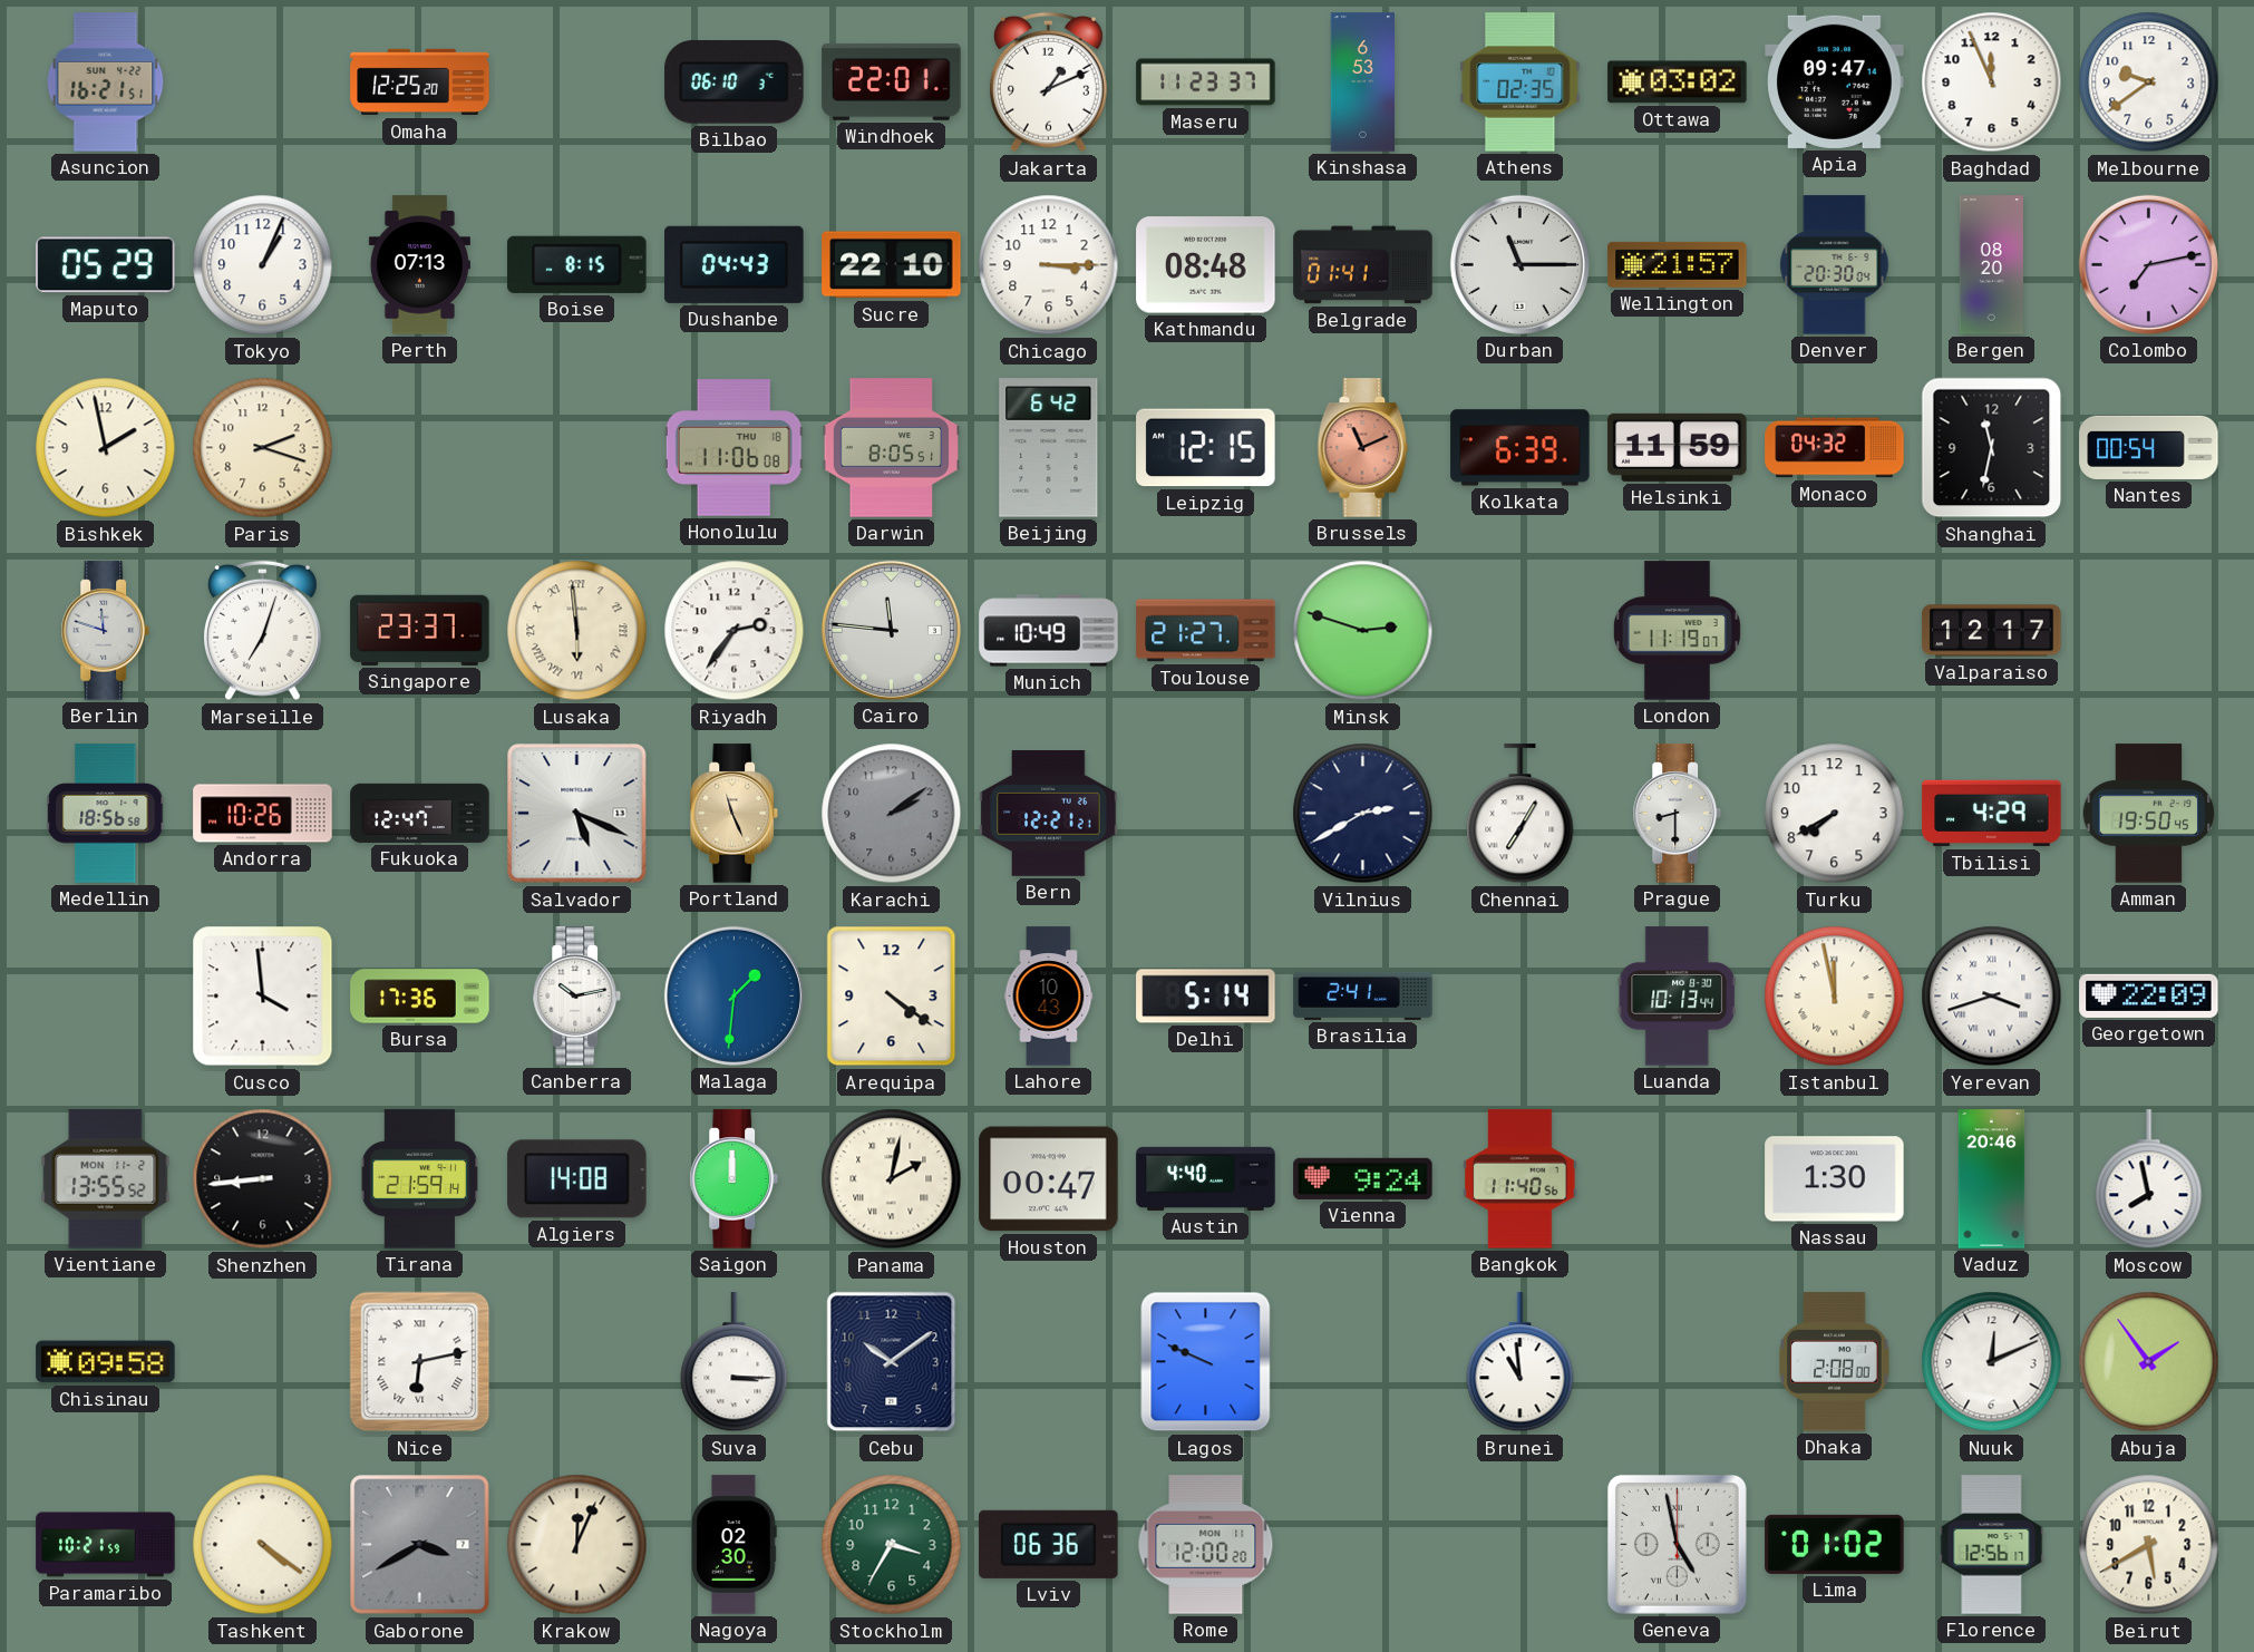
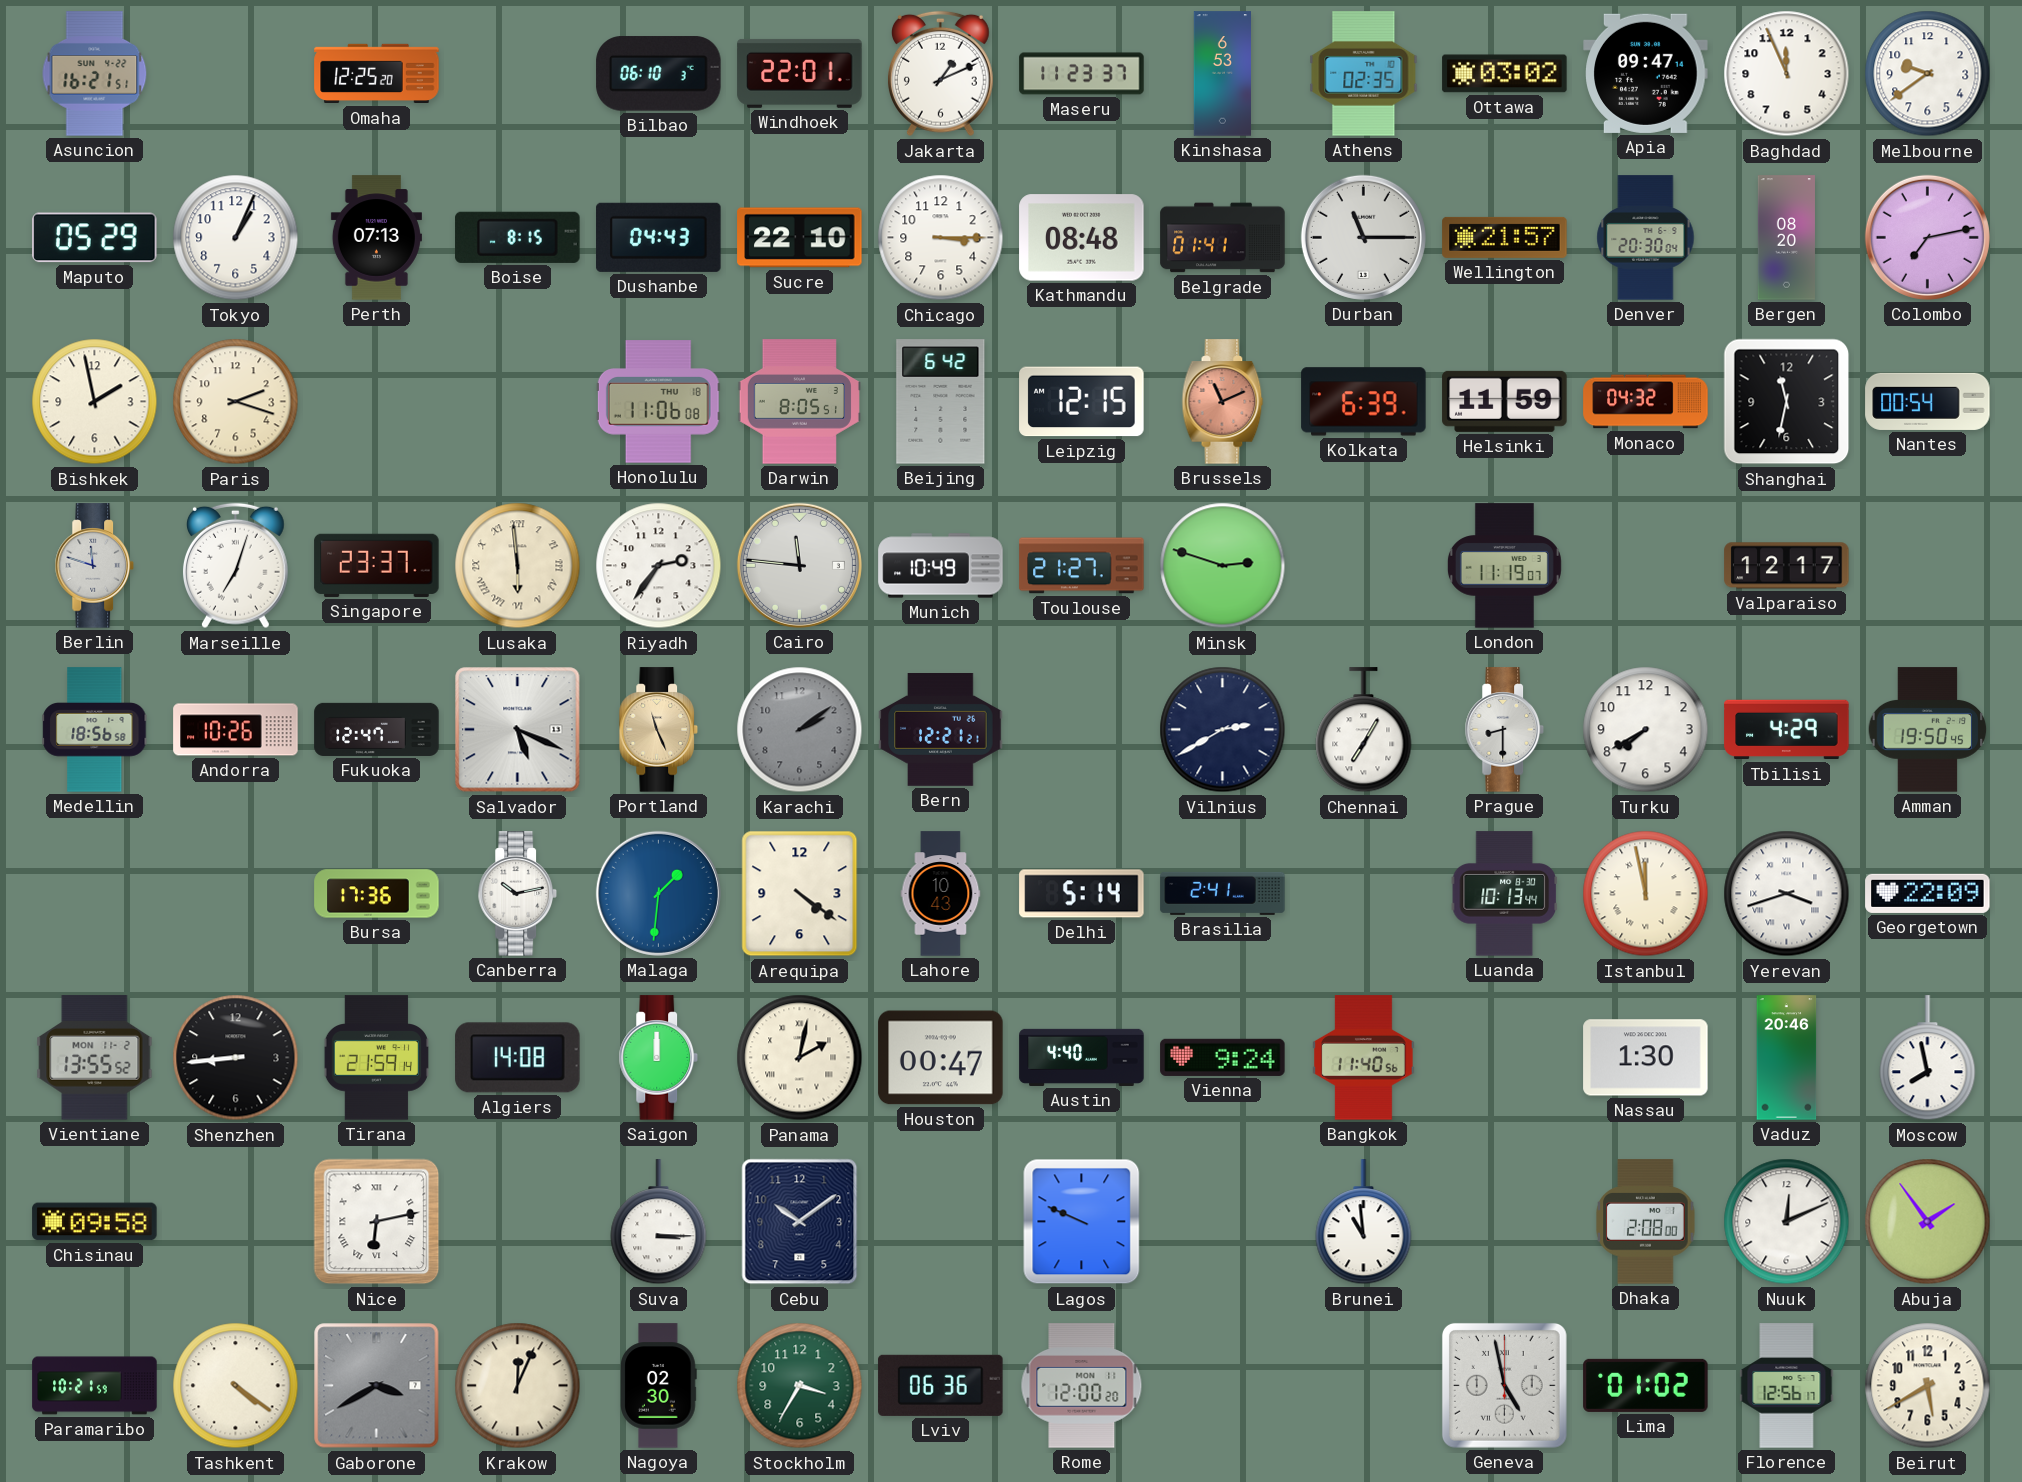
Cusco: 3:59 -> none
